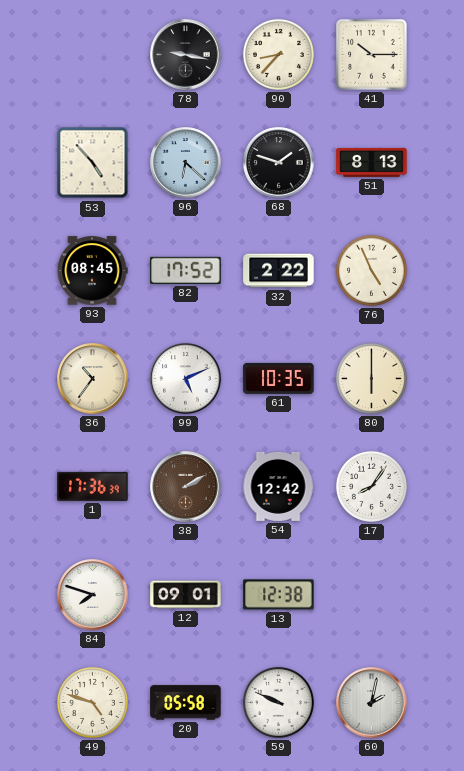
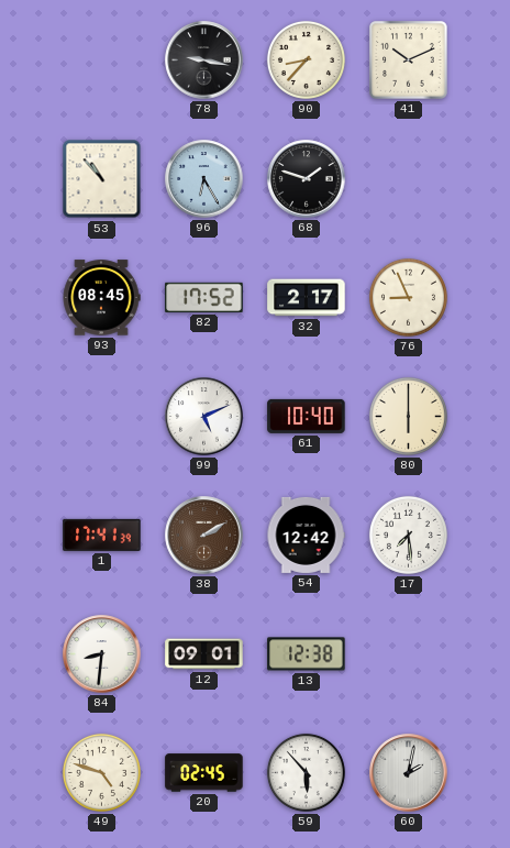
41: 10:15 -> 10:11
53: 4:53 -> 10:53
96: 6:22 -> 6:25
51: 8:13 -> none
32: 2:22 -> 2:17
76: 4:56 -> 8:56
36: 10:36 -> none
61: 10:35 -> 10:40
1: 17:36 -> 17:41
17: 8:06 -> 7:29
84: 7:48 -> 8:31
20: 05:58 -> 02:45
59: 9:49 -> 5:53
